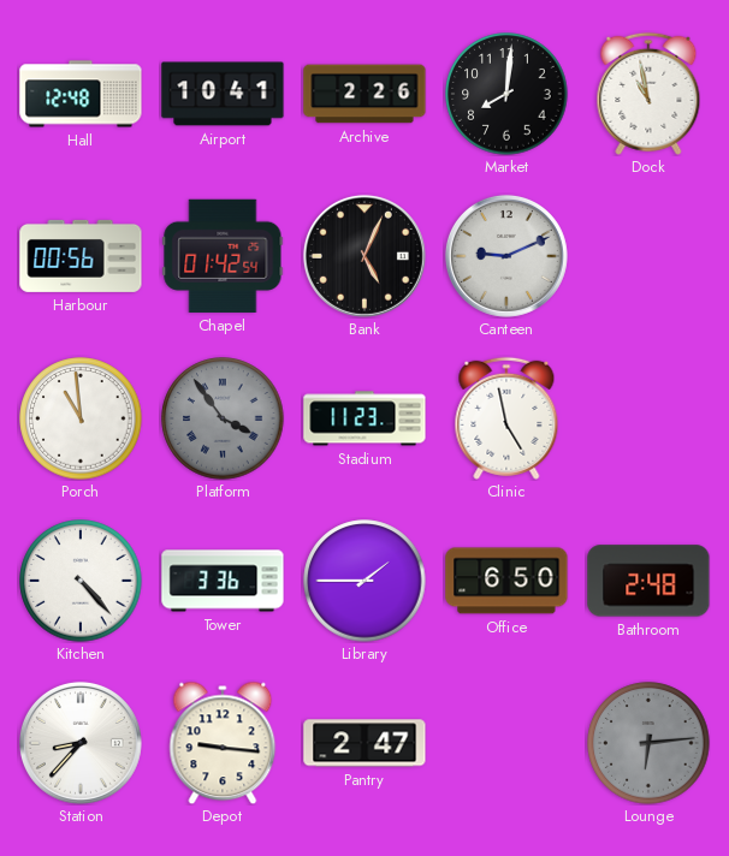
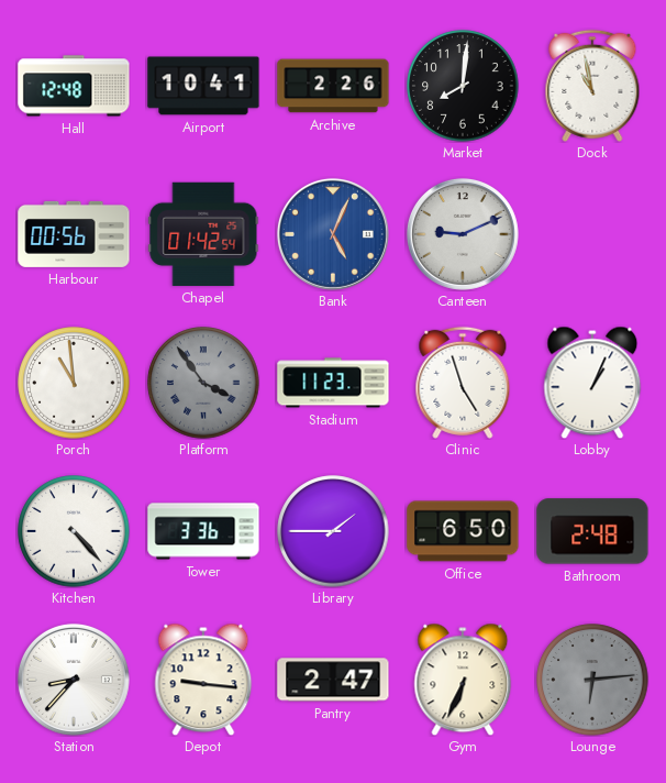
Bank dial: black -> blue
Clinic: 4:58 -> 4:57
Lobby: none -> 1:04
Gym: none -> 6:34
